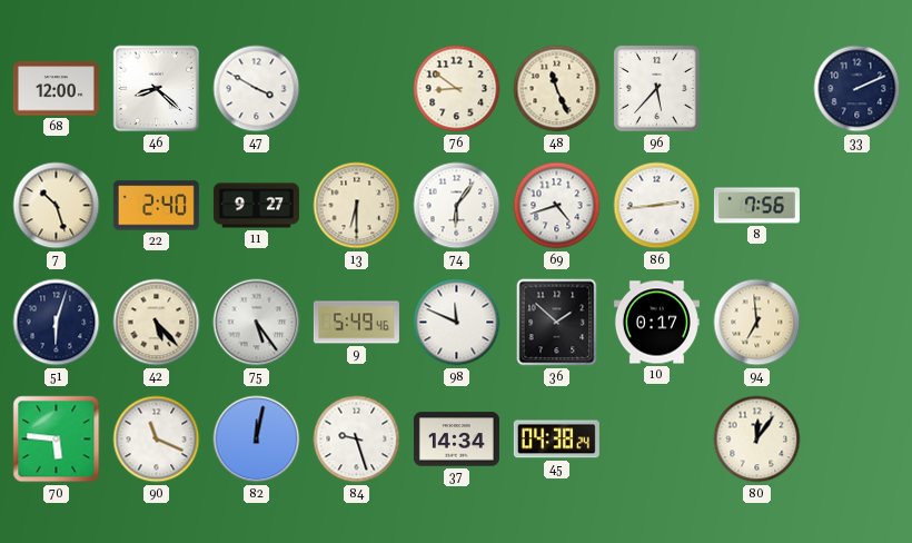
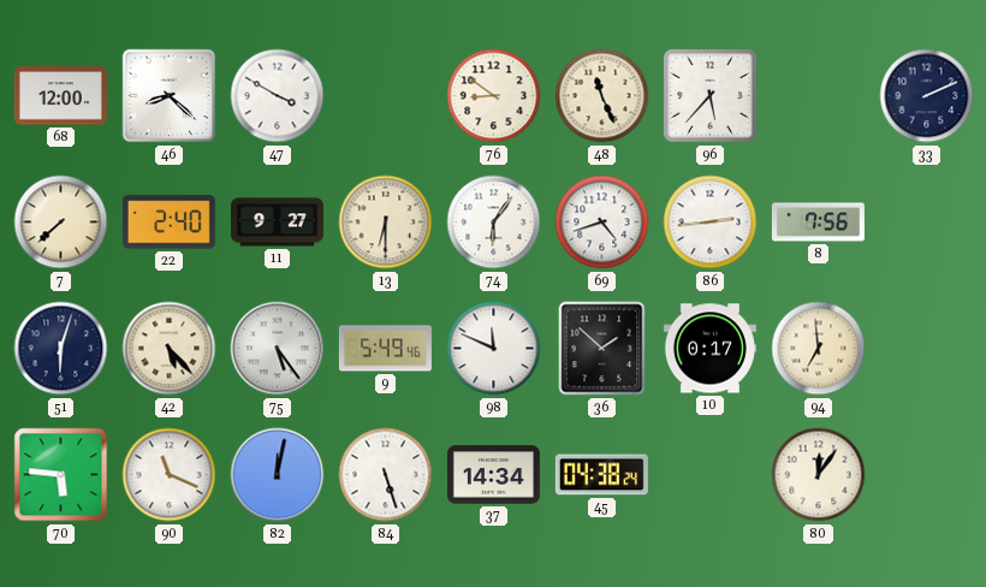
7: 10:27 -> 7:38
84: 9:27 -> 5:27
